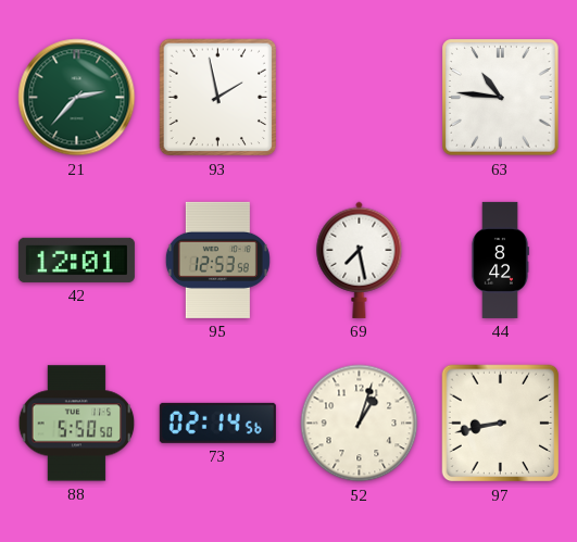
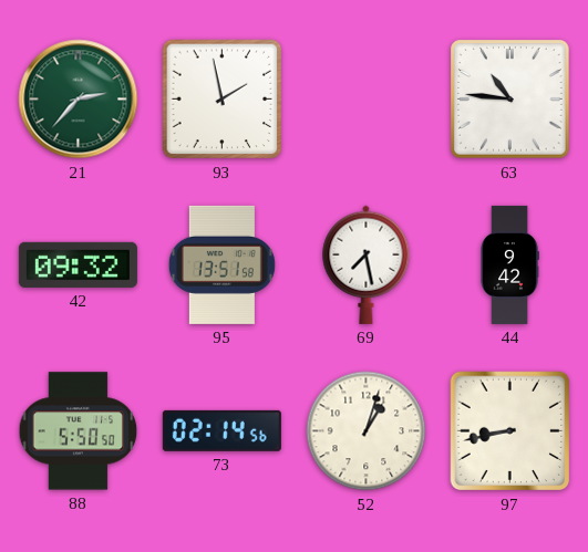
42: 12:01 -> 09:32
95: 12:53 -> 13:51
44: 8:42 -> 9:42
